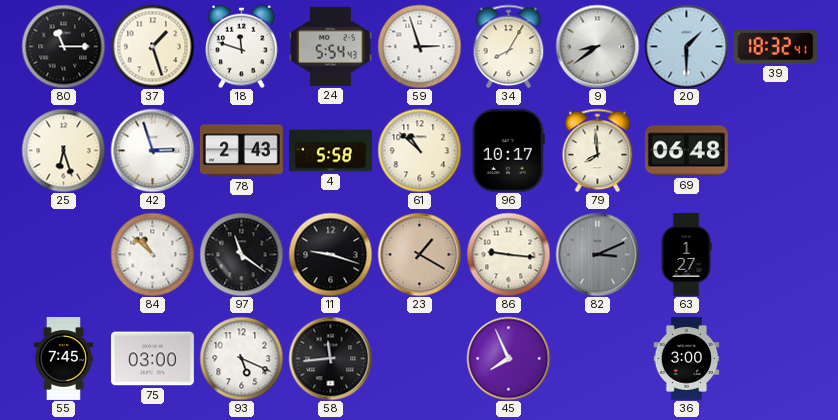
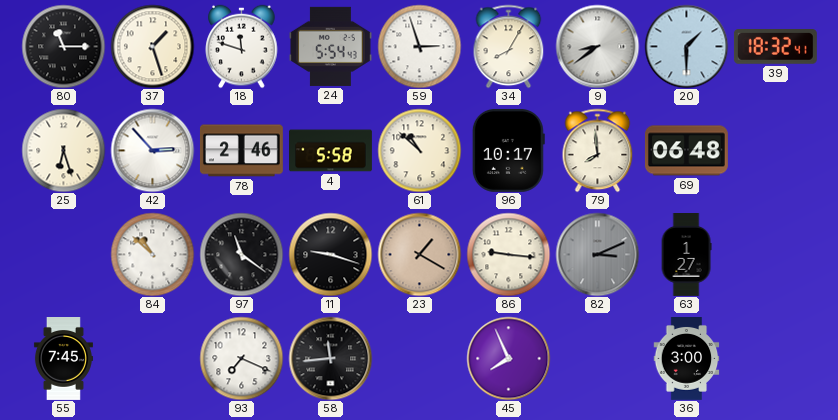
42: 2:57 -> 2:53
78: 2:43 -> 2:46
75: 03:00 -> none
93: 5:19 -> 7:19
